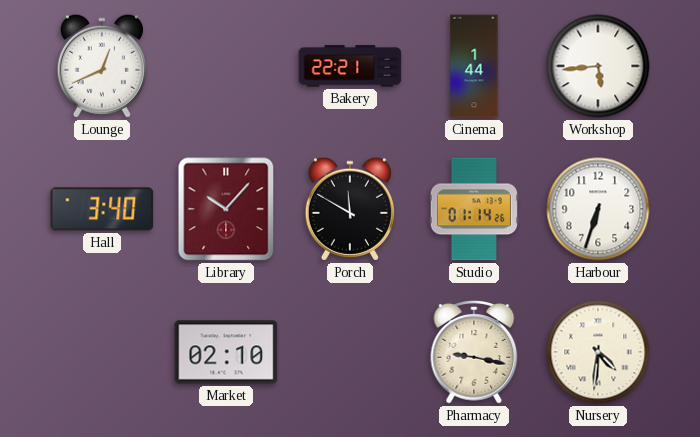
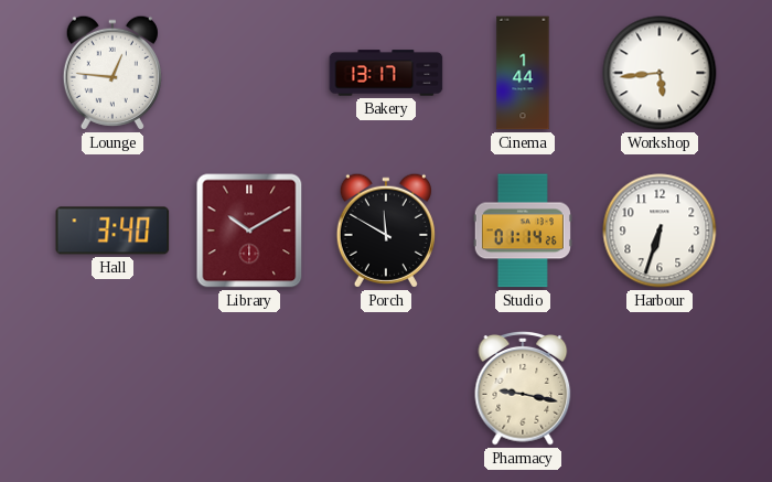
Lounge: 12:41 -> 12:46
Bakery: 22:21 -> 13:17
Library: 10:07 -> 10:10
Market: 02:10 -> none
Nursery: 4:31 -> none
